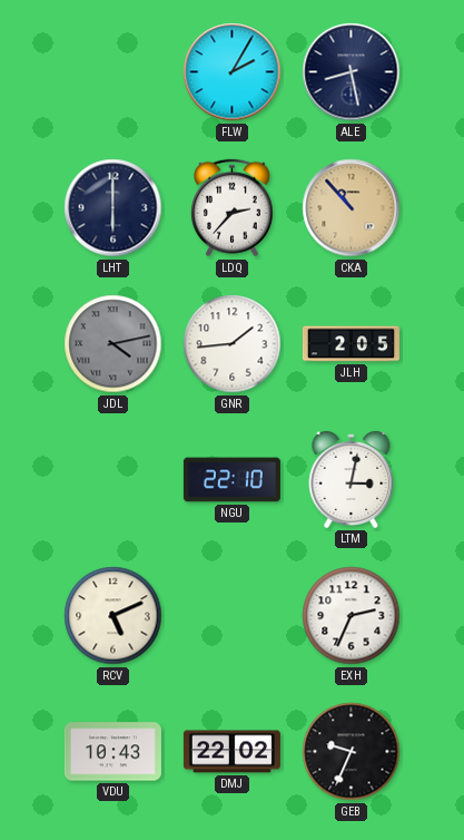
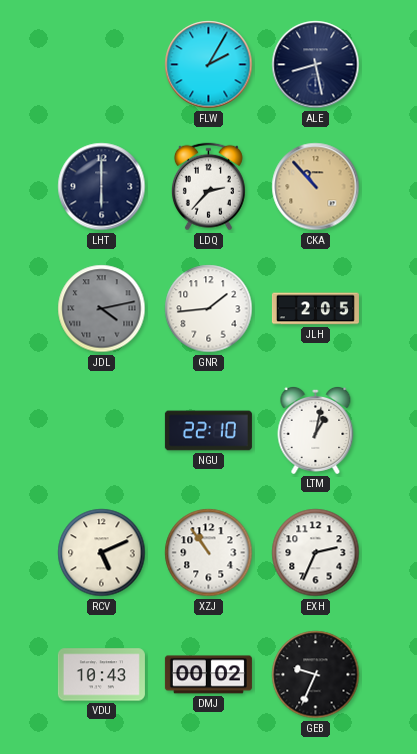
LTM: 3:02 -> 1:02
XZJ: none -> 10:54
DMJ: 22:02 -> 00:02
